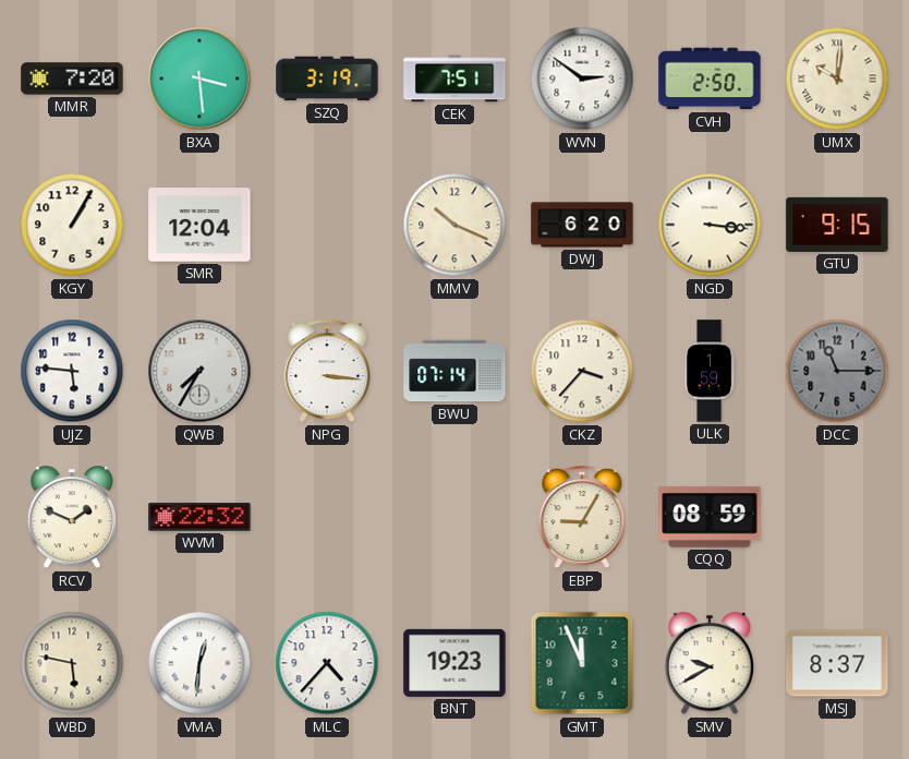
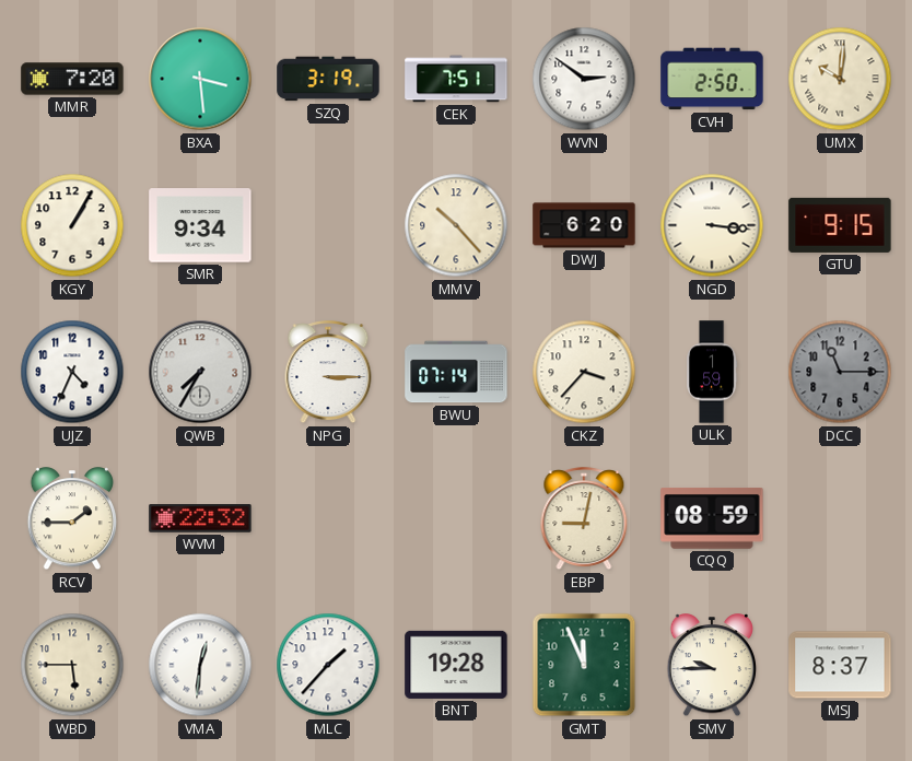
SMR: 12:04 -> 9:34
MMV: 10:19 -> 10:23
UJZ: 5:46 -> 4:34
NPG: 3:16 -> 3:15
RCV: 1:49 -> 1:45
EBP: 9:05 -> 9:02
WBD: 5:47 -> 5:45
MLC: 4:37 -> 1:37
BNT: 19:23 -> 19:28
SMV: 9:40 -> 9:45
